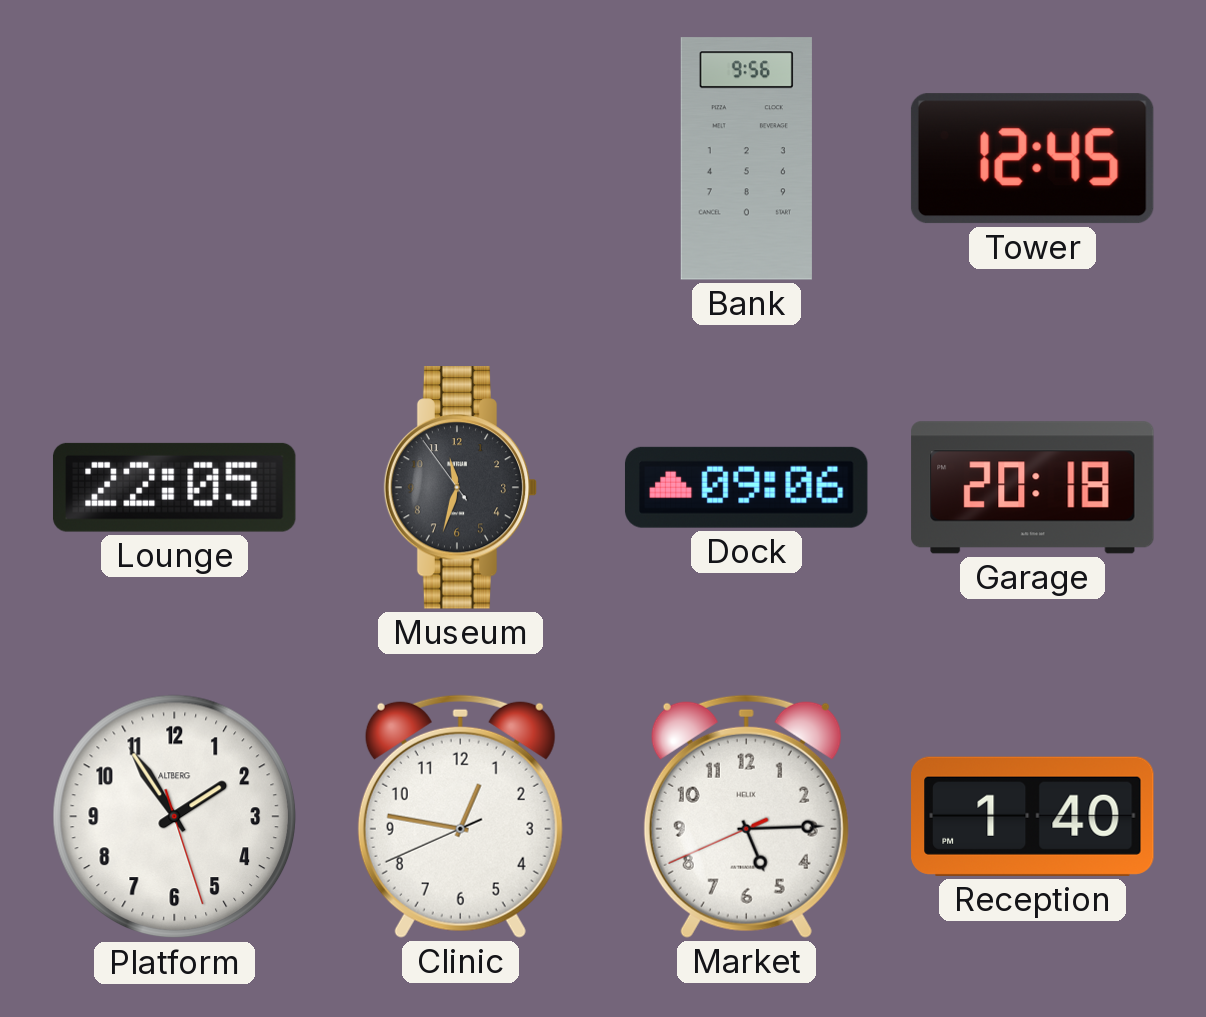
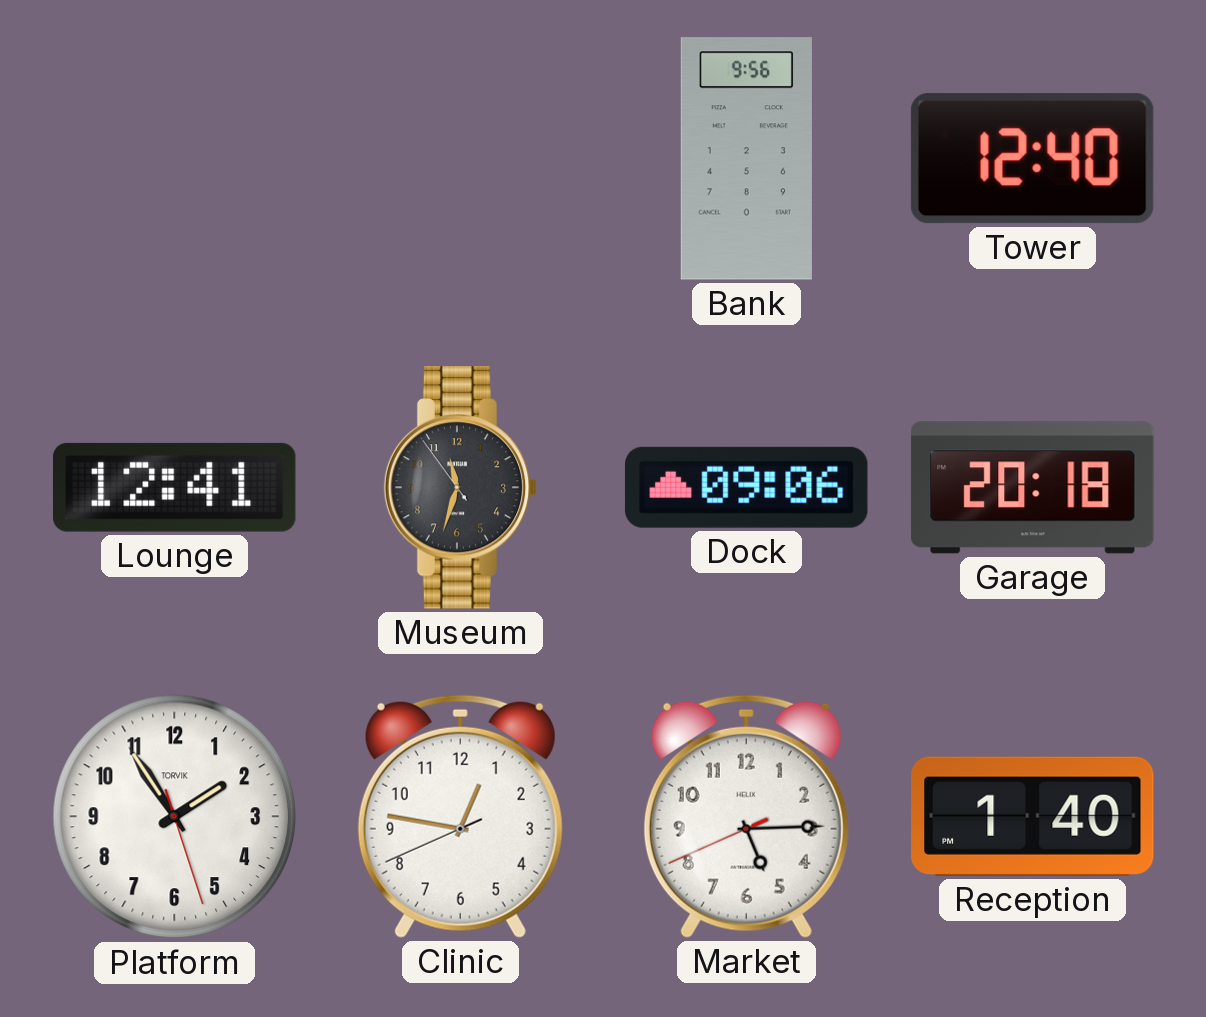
Tower: 12:45 -> 12:40
Lounge: 22:05 -> 12:41
Platform brand: ALTBERG -> TORVIK
